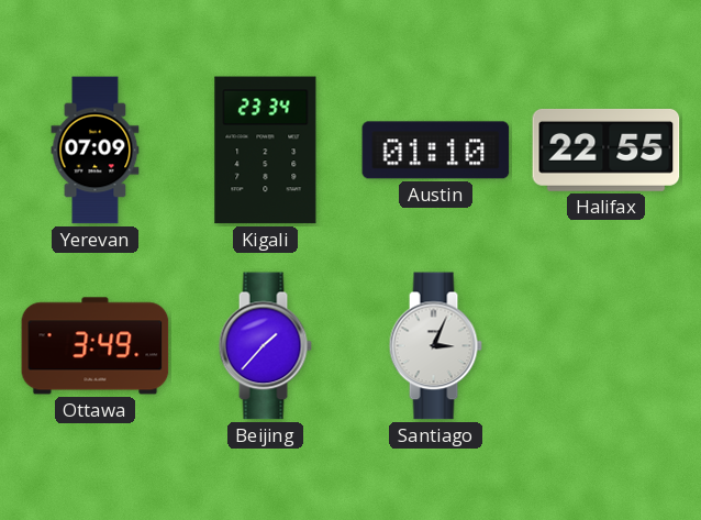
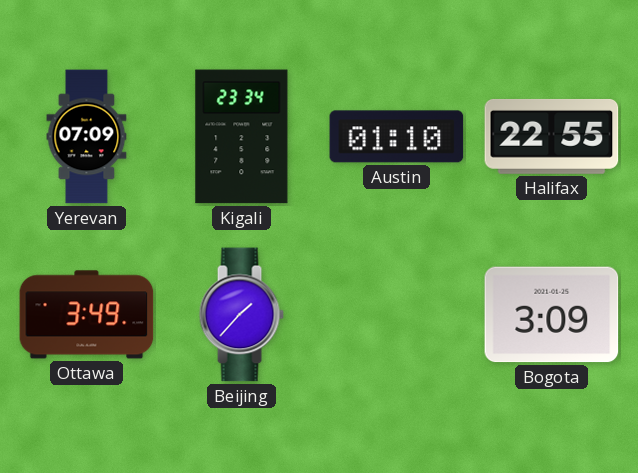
Santiago: 3:04 -> none
Bogota: none -> 3:09
